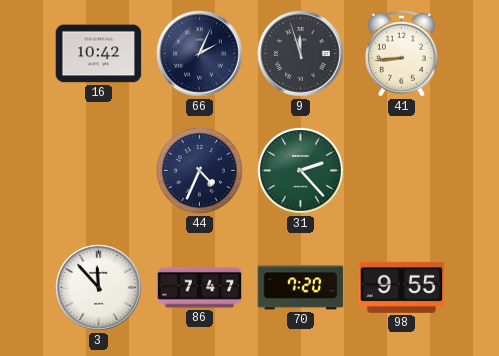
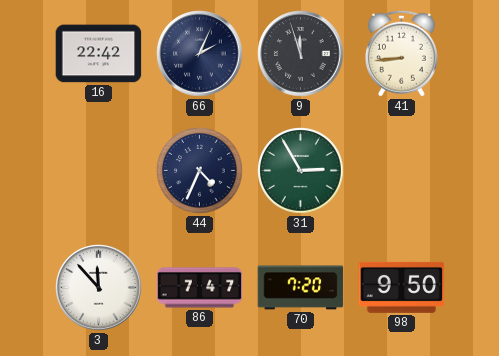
16: 10:42 -> 22:42
31: 2:23 -> 2:55
98: 9:55 -> 9:50
